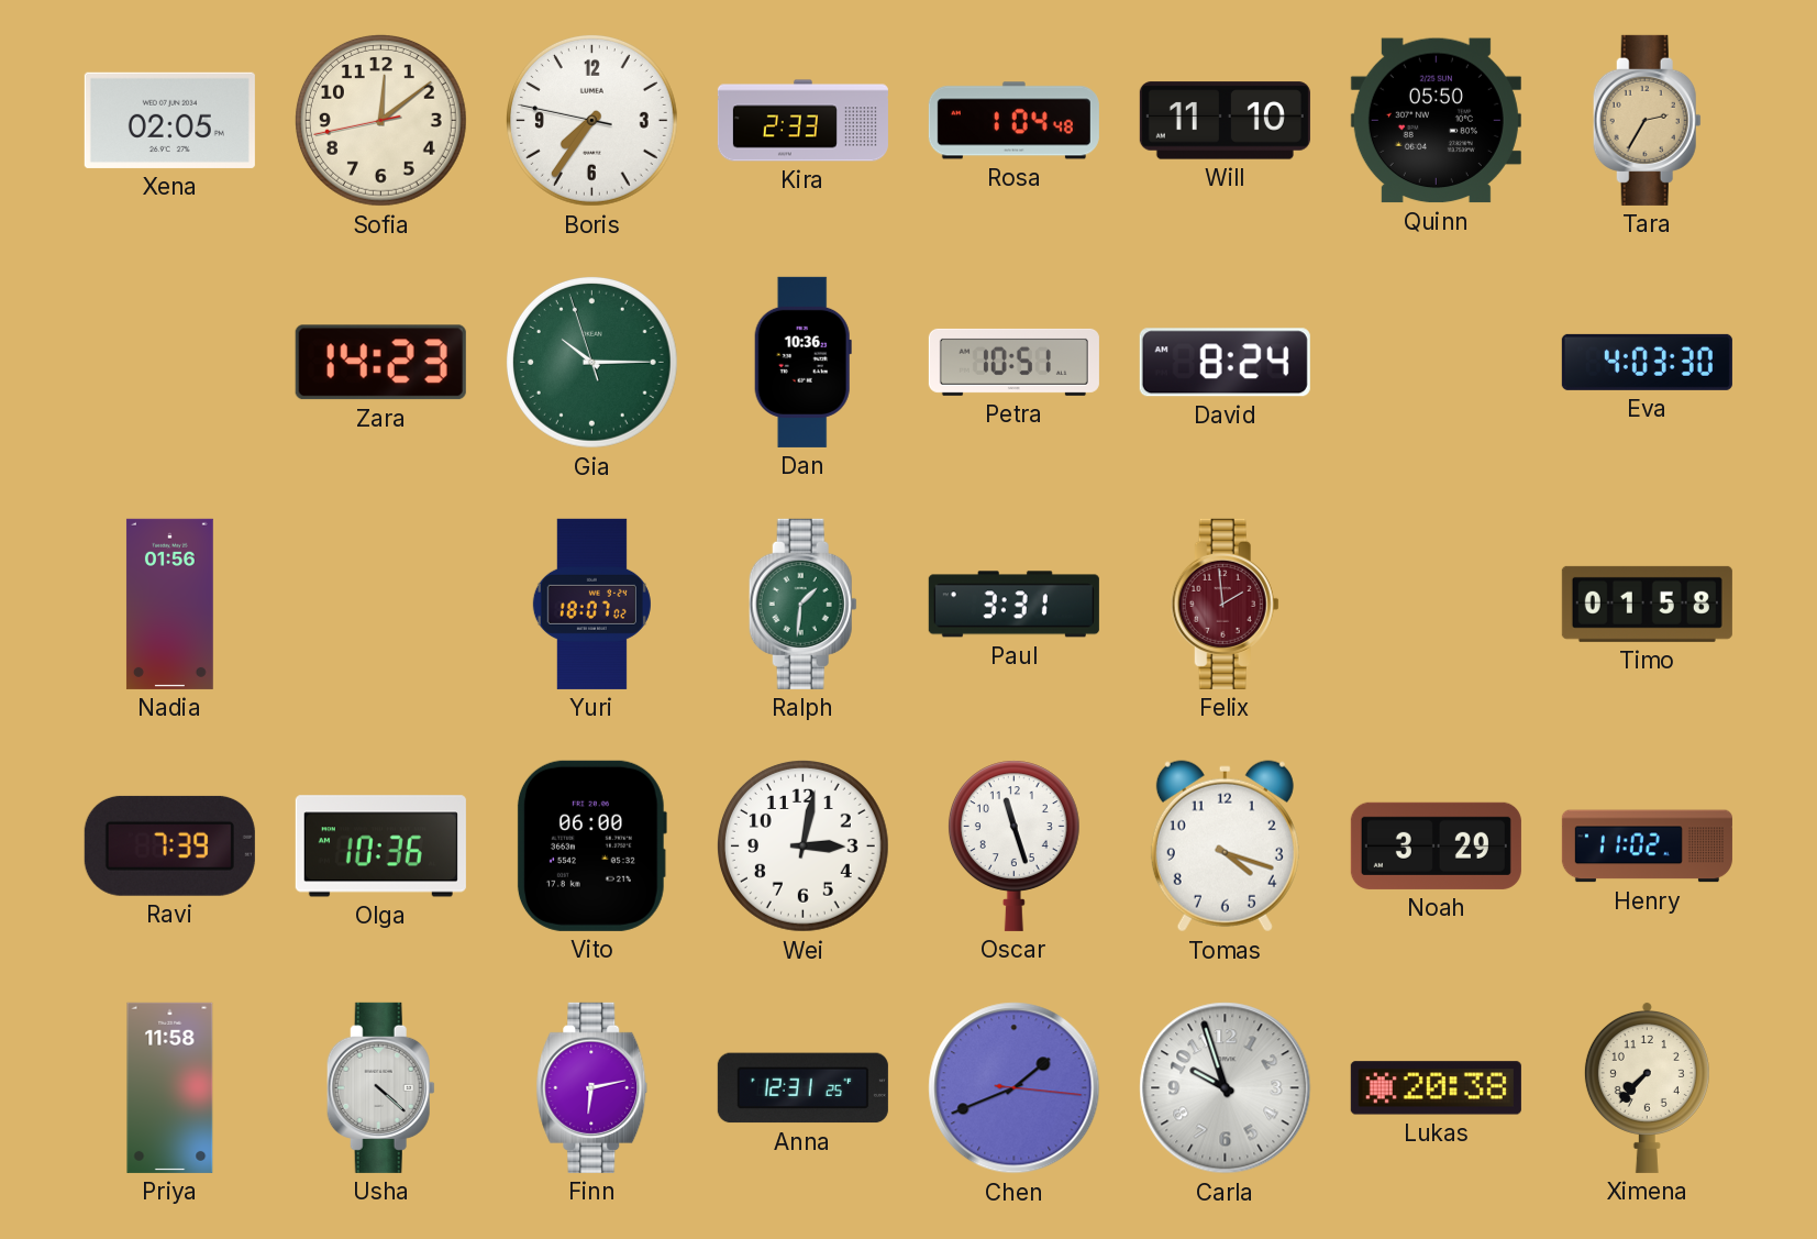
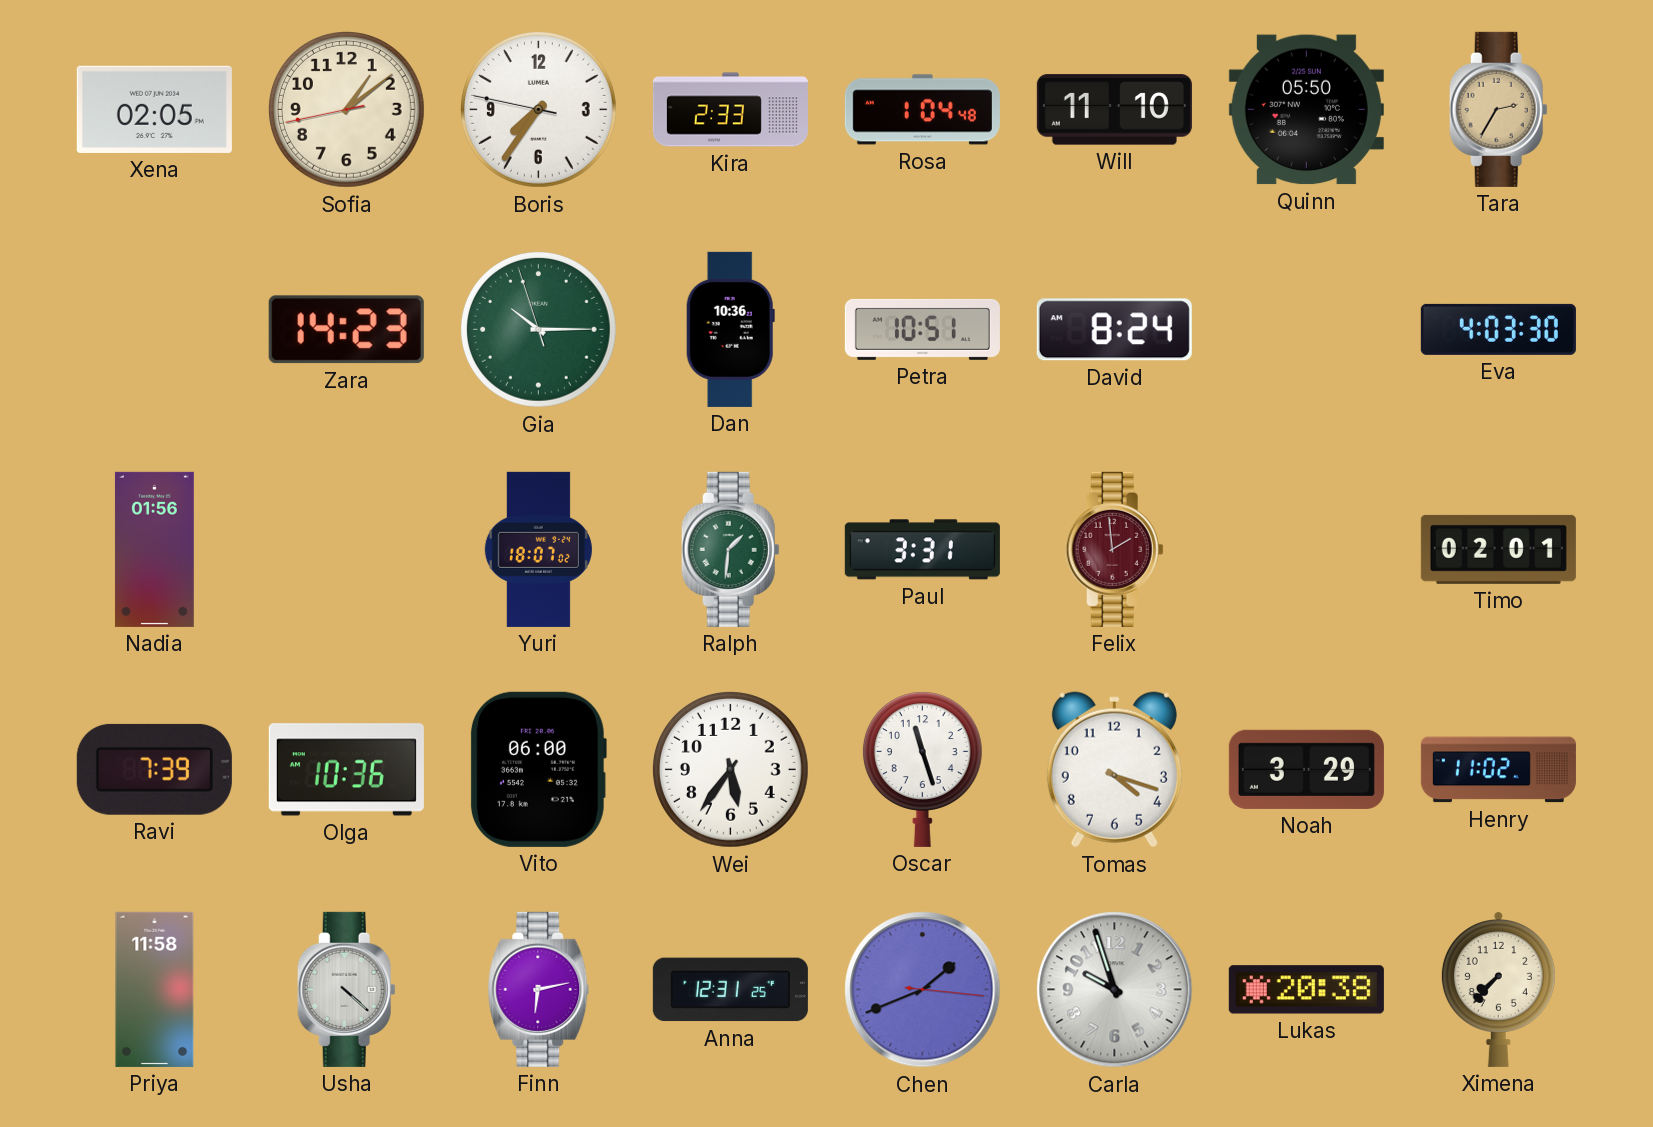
Sofia: 12:08 -> 1:08
Timo: 01:58 -> 02:01
Wei: 3:02 -> 5:36
